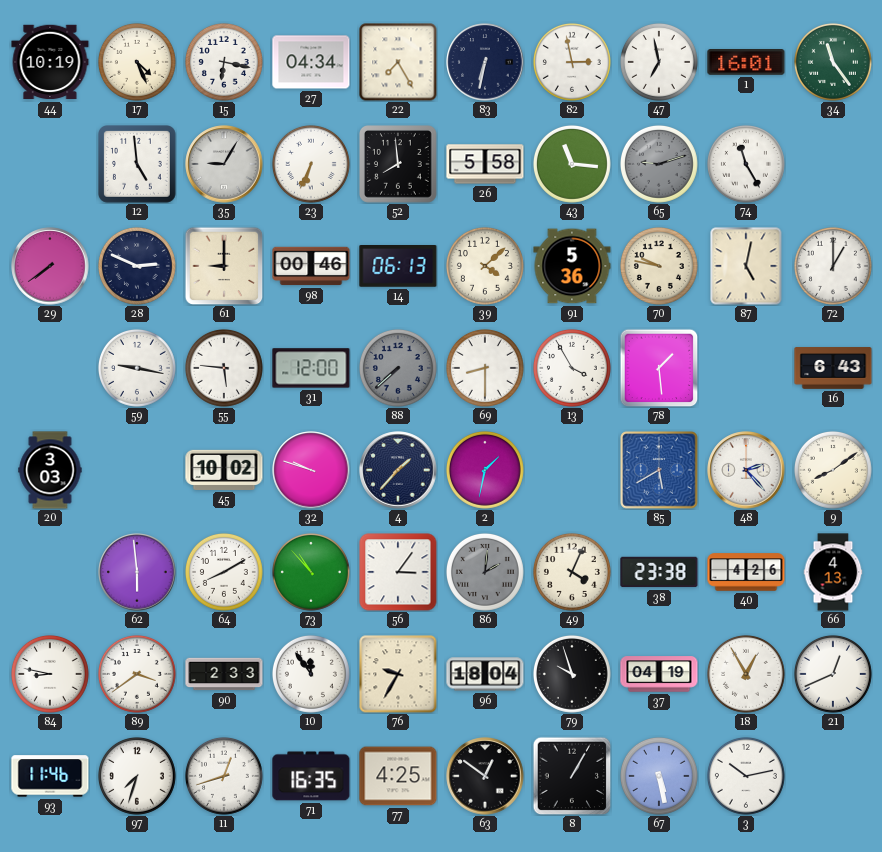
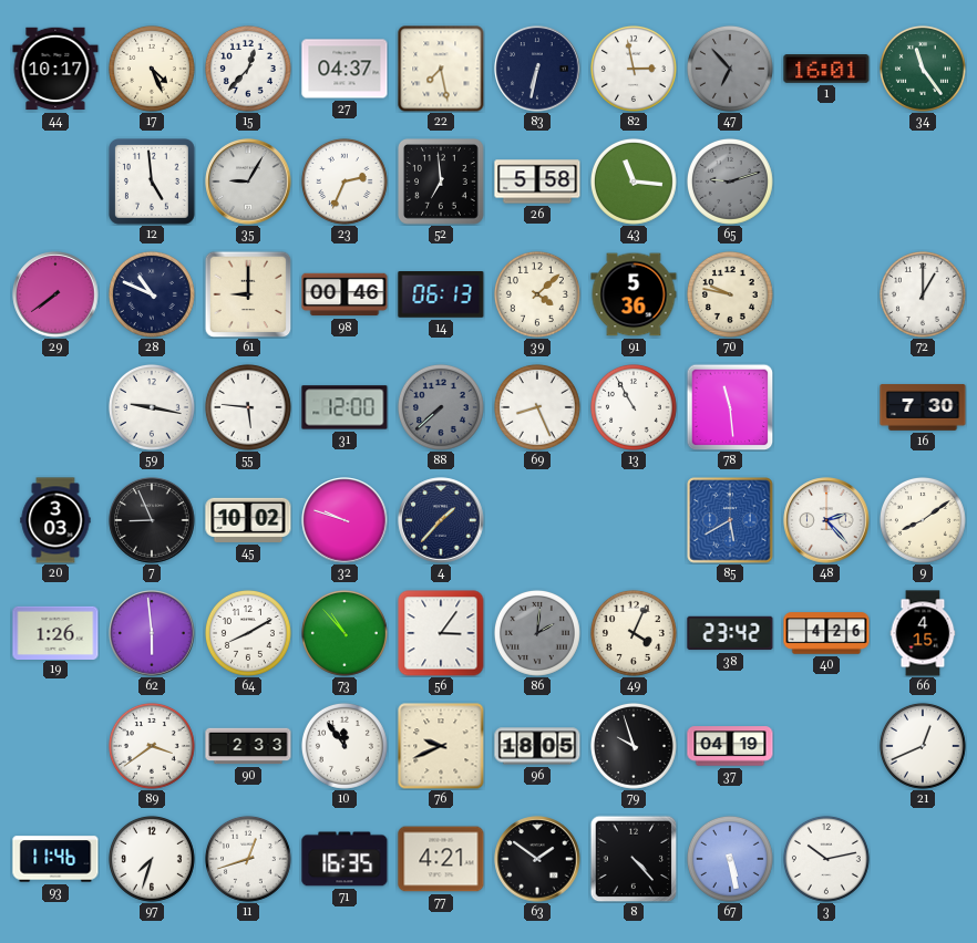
44: 10:19 -> 10:17
15: 6:17 -> 12:37
27: 04:34 -> 04:37
22: 7:25 -> 7:28
47: 6:58 -> 6:53
47 dial: white -> grey
23: 6:34 -> 2:34
52: 7:59 -> 6:59
74: 11:25 -> none
28: 2:49 -> 10:49
87: 5:02 -> none
69: 8:30 -> 8:26
13: 3:55 -> 10:55
78: 1:29 -> 11:29
16: 6:43 -> 7:30
7: none -> 8:56
2: 1:32 -> none
19: none -> 1:26
38: 23:38 -> 23:42
66: 4:13 -> 4:15
84: 8:47 -> none
76: 9:35 -> 9:41
96: 18:04 -> 18:05
18: 12:55 -> none
77: 4:25 -> 4:21
63: 12:51 -> 1:51
8: 1:05 -> 4:23
